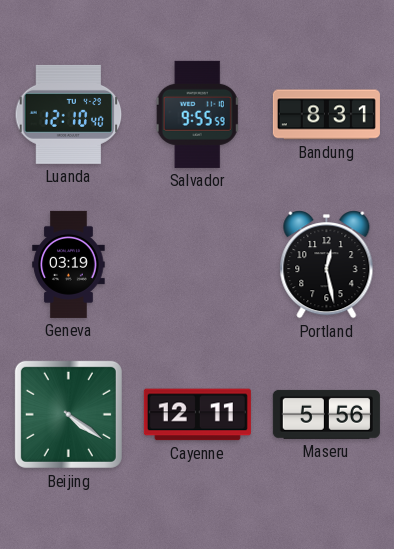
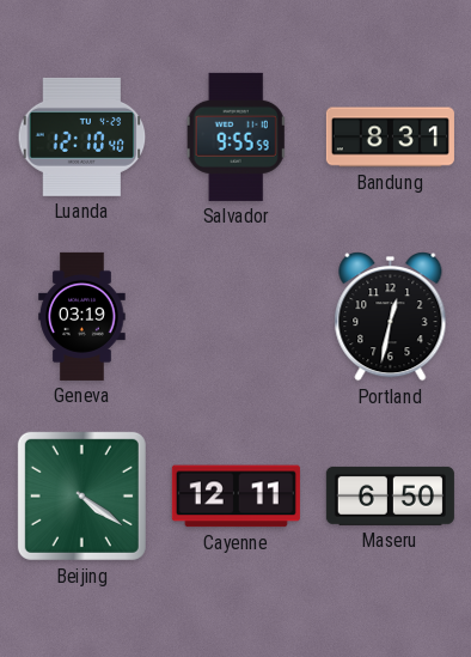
Portland: 12:28 -> 12:32
Maseru: 5:56 -> 6:50
